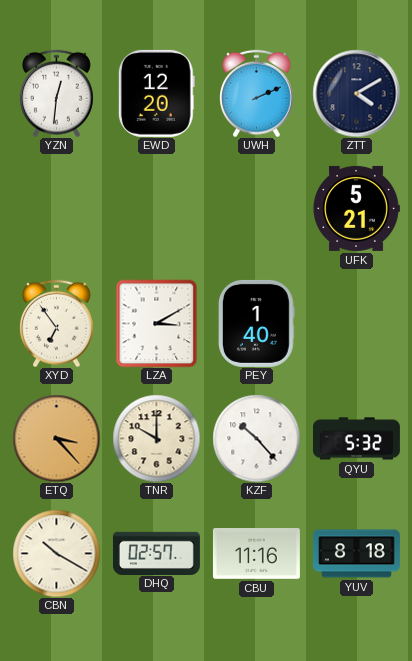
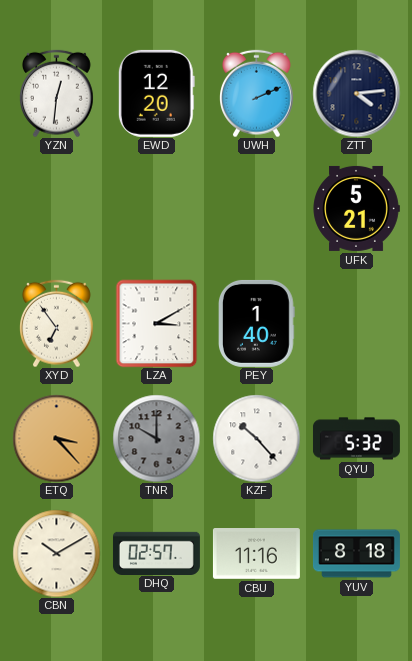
ZTT: 4:10 -> 4:14
TNR dial: cream -> grey
CBN: 10:20 -> 10:10
